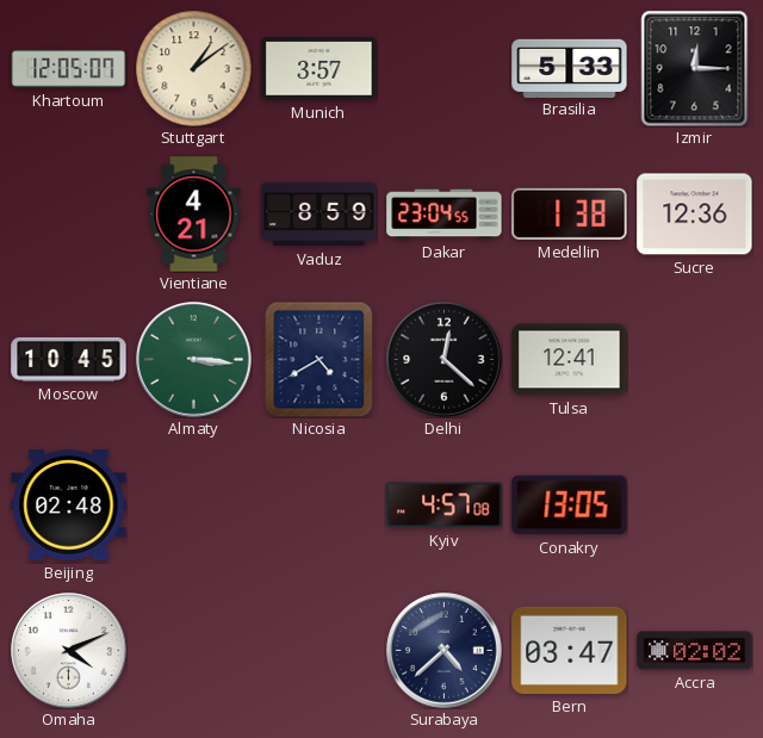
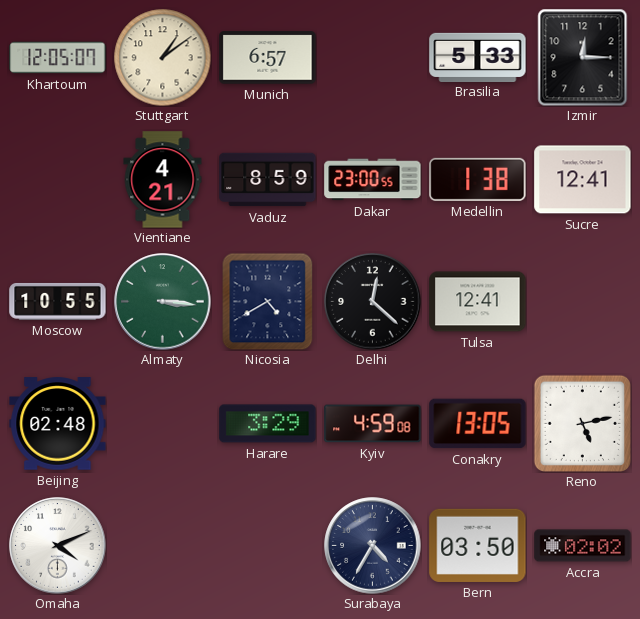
Munich: 3:57 -> 6:57
Dakar: 23:04 -> 23:00
Sucre: 12:36 -> 12:41
Moscow: 10:45 -> 10:55
Harare: none -> 3:29
Kyiv: 4:57 -> 4:59
Reno: none -> 5:13
Surabaya: 4:38 -> 4:35
Bern: 03:47 -> 03:50
